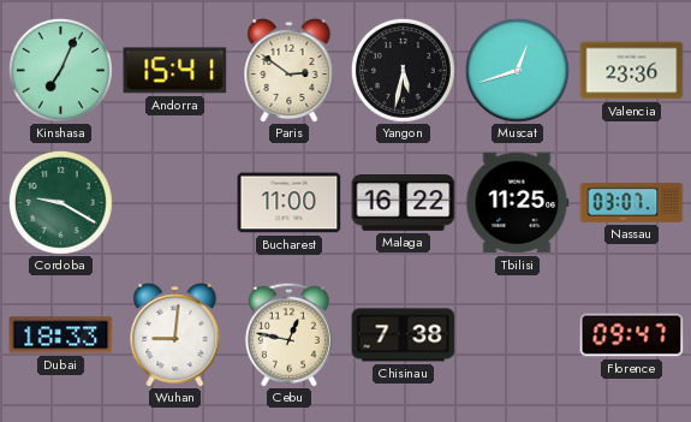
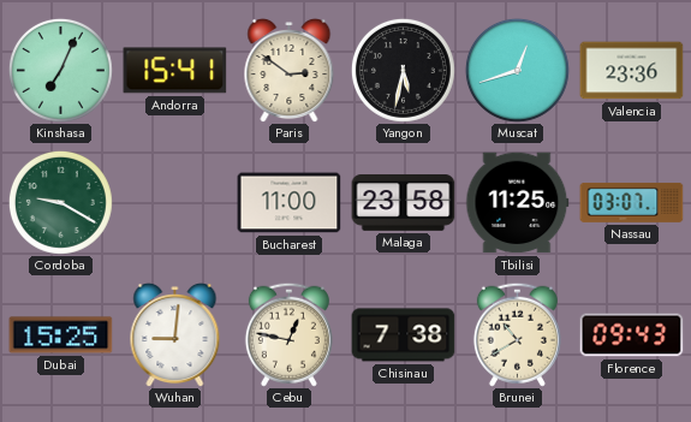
Malaga: 16:22 -> 23:58
Dubai: 18:33 -> 15:25
Brunei: none -> 10:40
Florence: 09:47 -> 09:43
